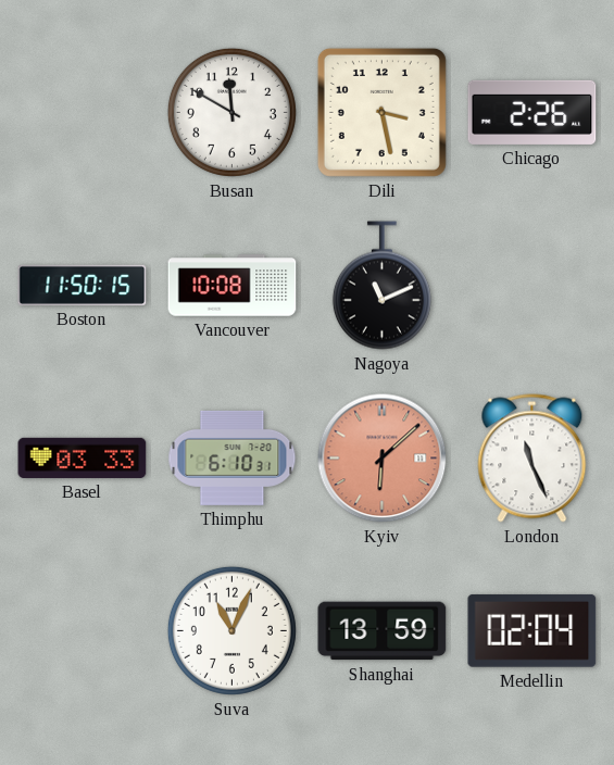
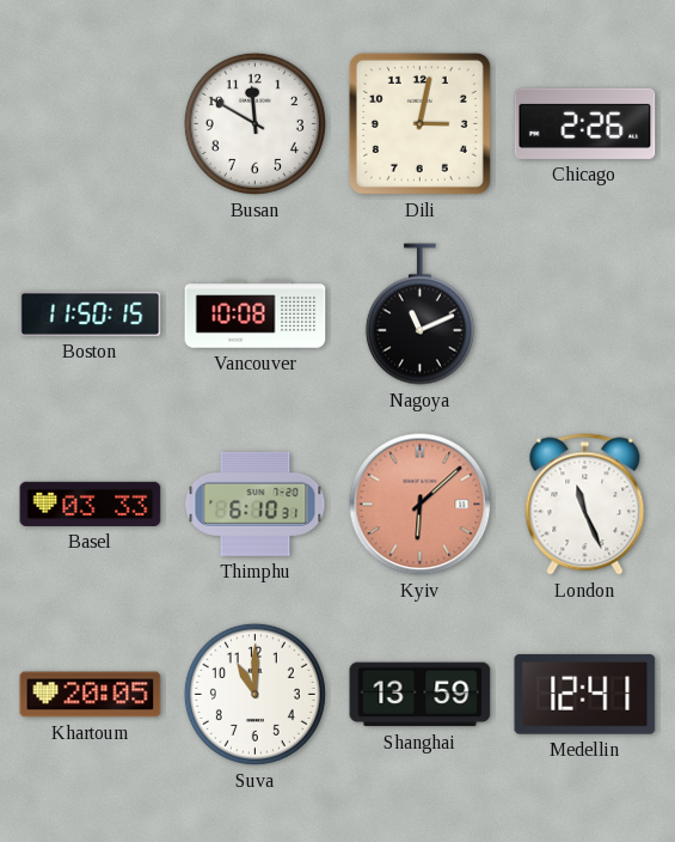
Dili: 3:28 -> 3:02
Khartoum: none -> 20:05
Suva: 11:04 -> 11:00
Medellin: 02:04 -> 12:41
